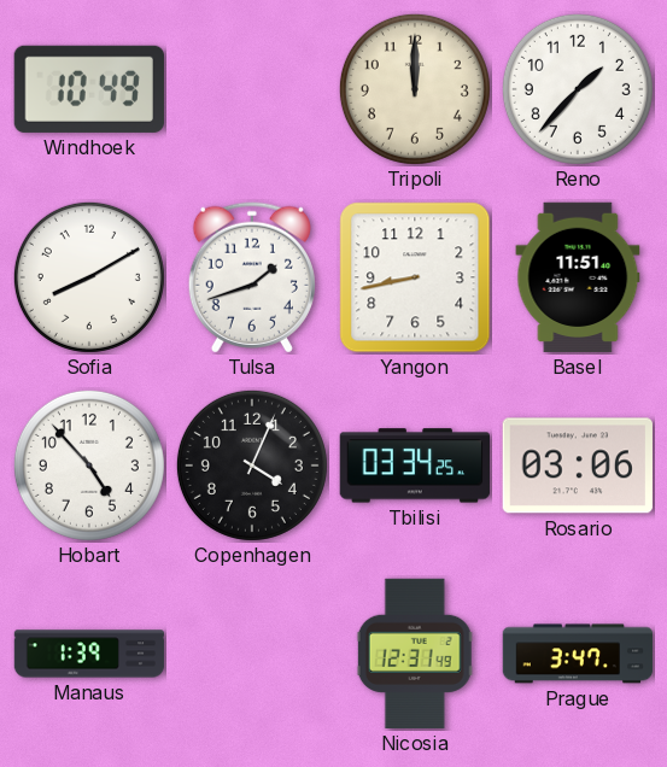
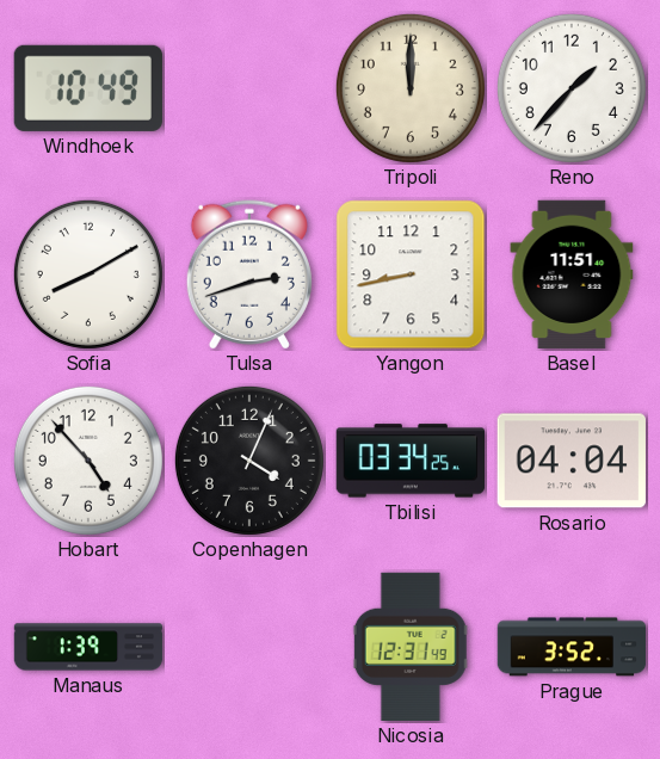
Tulsa: 1:42 -> 2:42
Rosario: 03:06 -> 04:04
Prague: 3:47 -> 3:52
